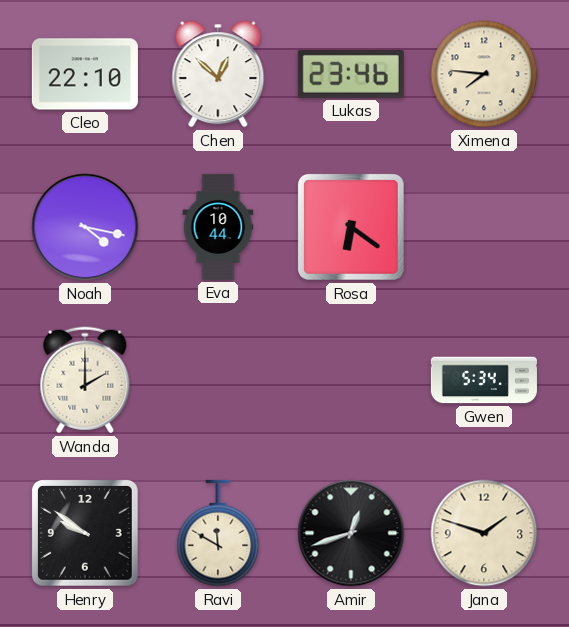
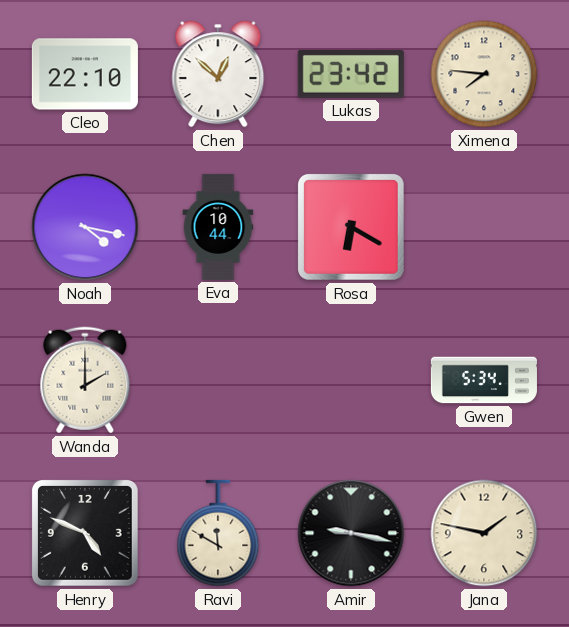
Lukas: 23:46 -> 23:42
Rosa: 6:21 -> 6:20
Henry: 9:51 -> 4:49
Amir: 12:42 -> 9:17
Jana: 1:48 -> 1:47
